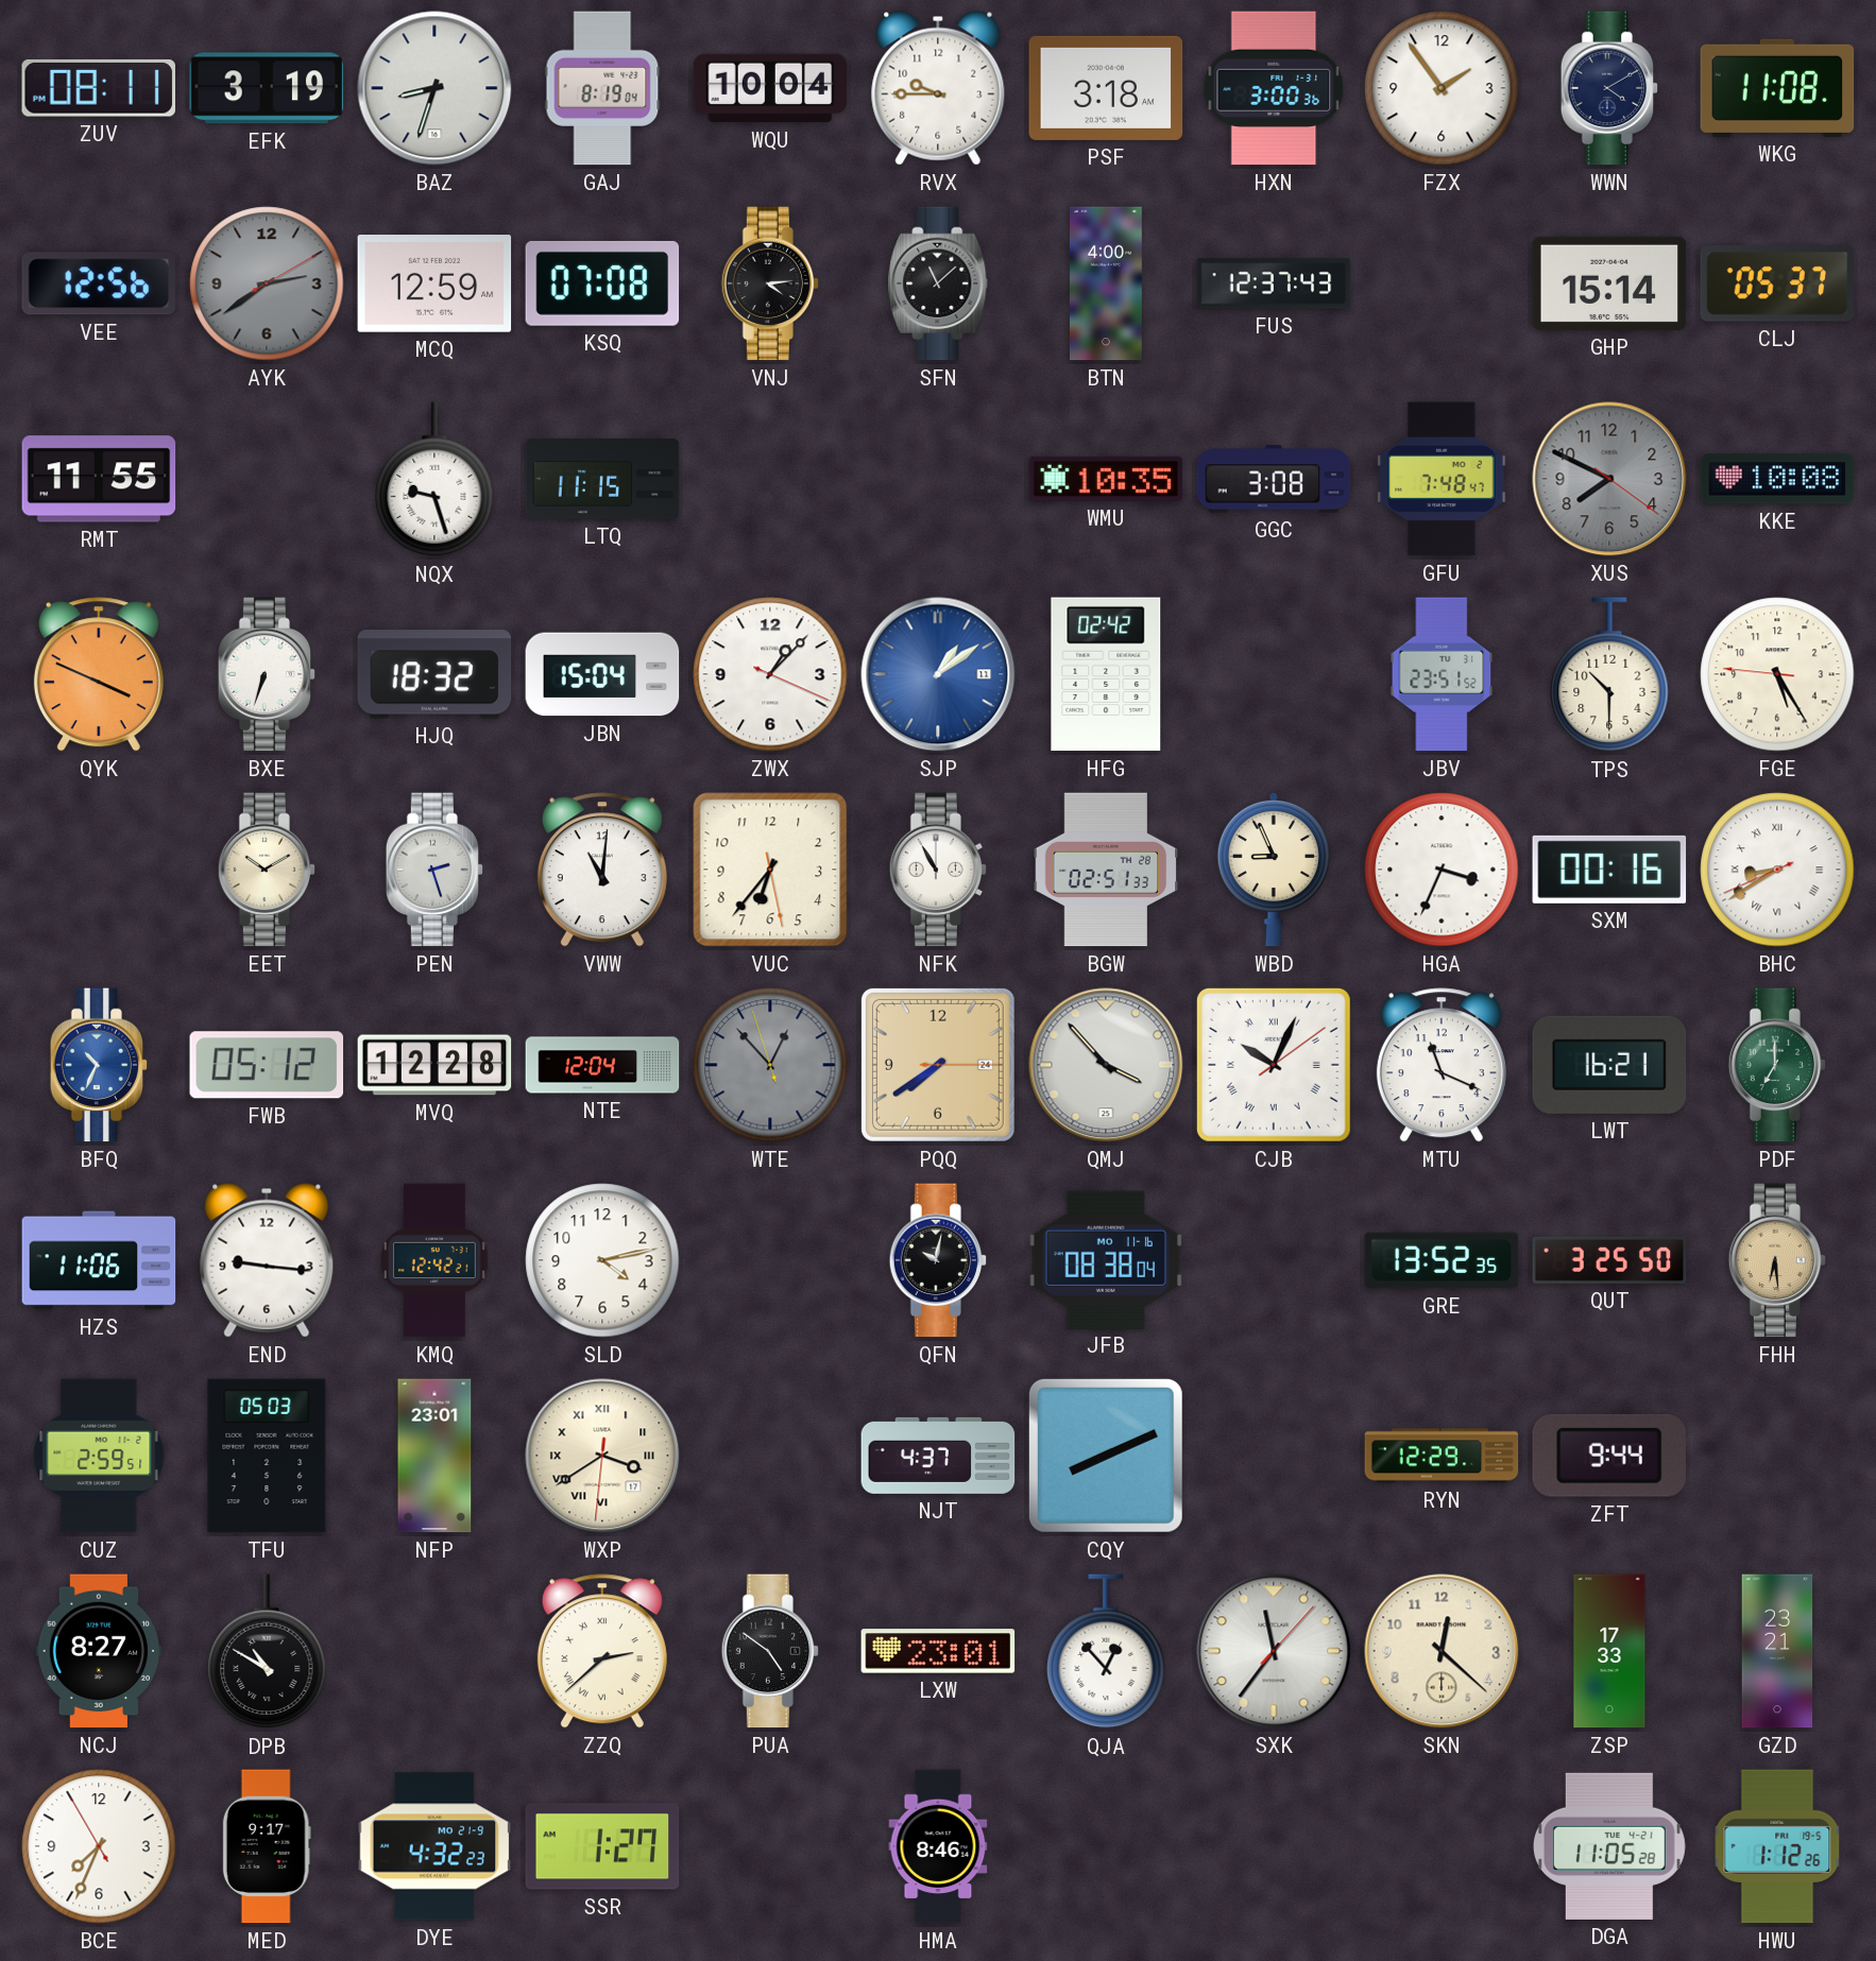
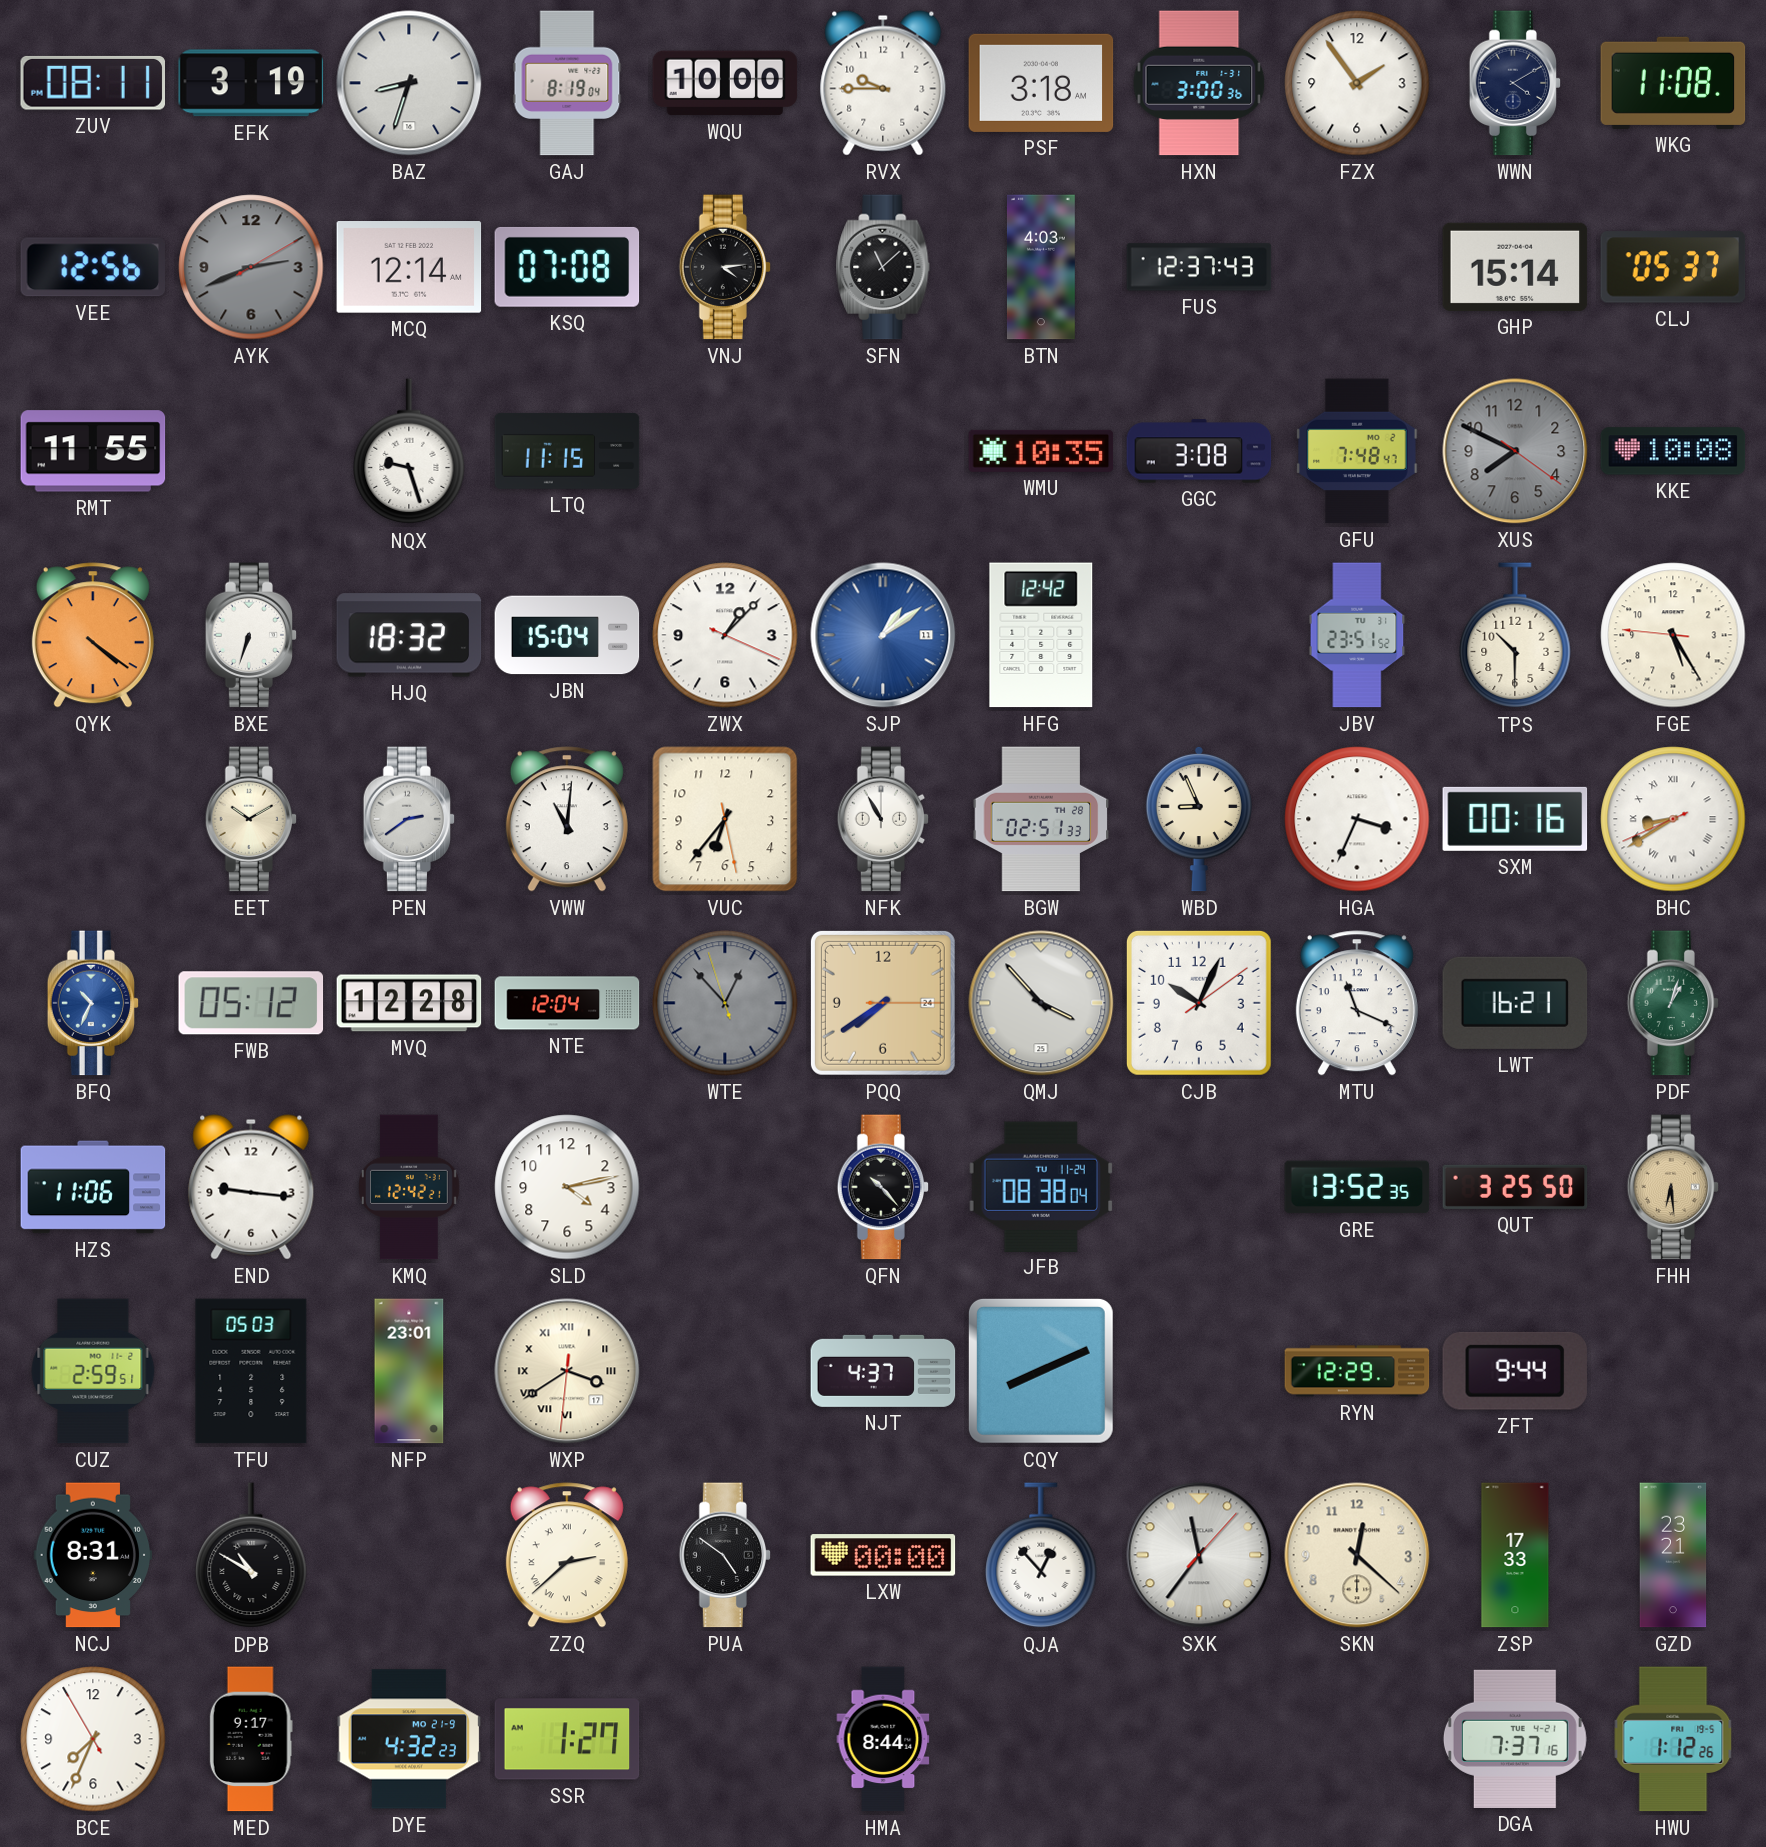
WQU: 10:04 -> 10:00
AYK: 2:39 -> 2:41
MCQ: 12:59 -> 12:14
BTN: 4:00 -> 4:03
QYK: 3:49 -> 4:21
HFG: 02:42 -> 12:42
PEN: 2:27 -> 2:39
CJB numerals: Roman -> Arabic
PDF: 7:00 -> 1:03
QFN: 10:02 -> 10:23
JFB date: MO 11-16 -> TU 11-24
NCJ: 8:27 -> 8:31
LXW: 23:01 -> 00:00
HMA: 8:46 -> 8:44
DGA: 11:05 -> 7:37
